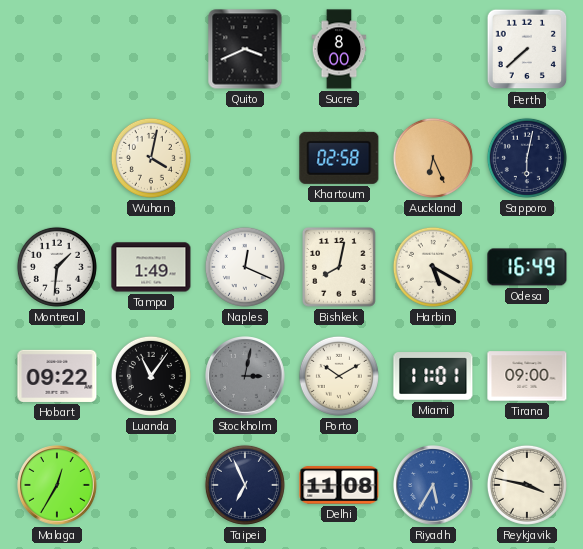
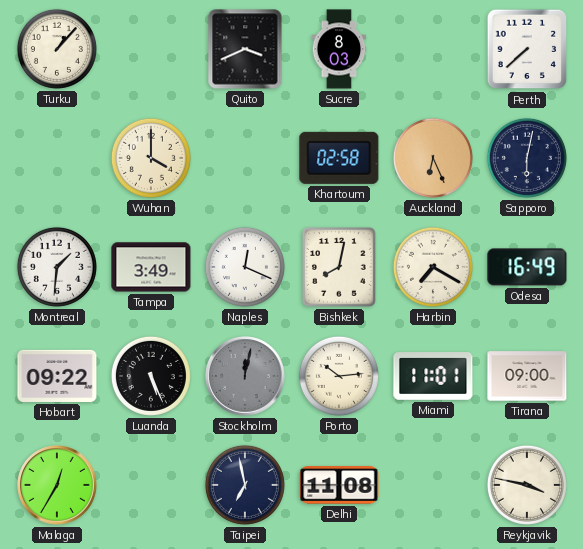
Turku: none -> 1:07
Sucre: 8:00 -> 8:03
Wuhan: 4:02 -> 4:00
Tampa: 1:49 -> 3:49
Harbin: 5:20 -> 7:20
Luanda: 11:06 -> 5:26
Stockholm: 3:02 -> 12:02
Porto: 10:10 -> 10:14
Taipei: 6:56 -> 6:58
Riyadh: 5:35 -> none
